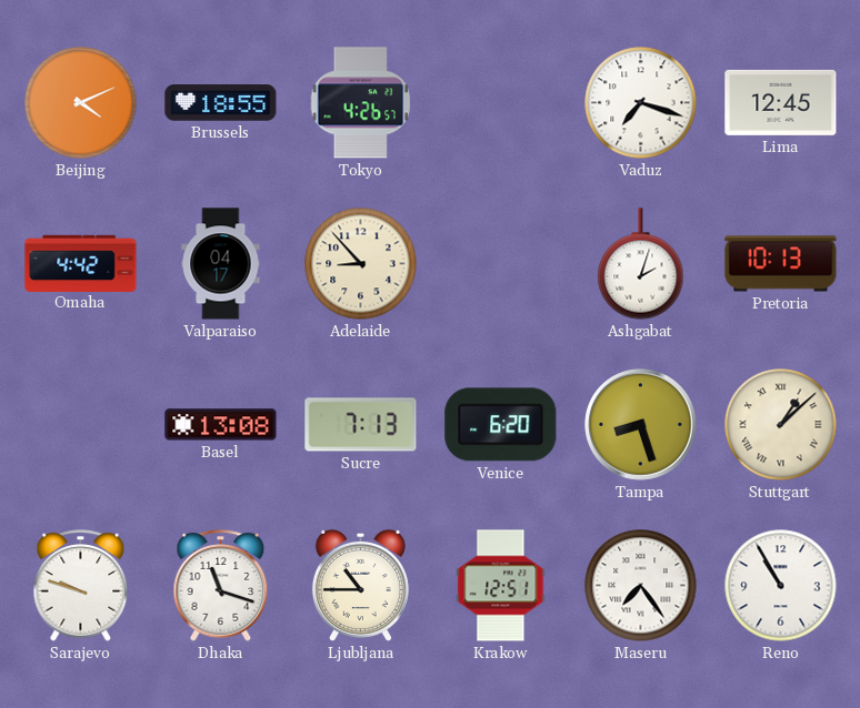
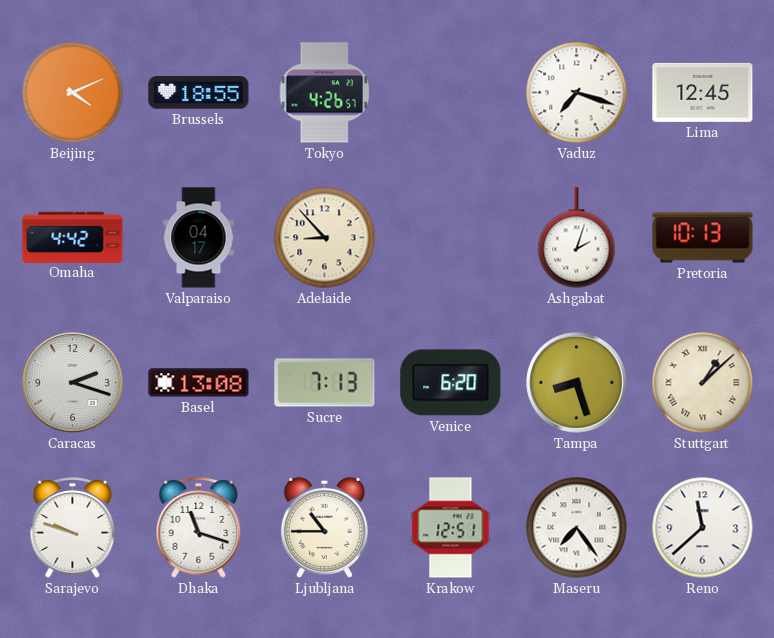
Caracas: none -> 2:18
Reno: 10:55 -> 11:38
